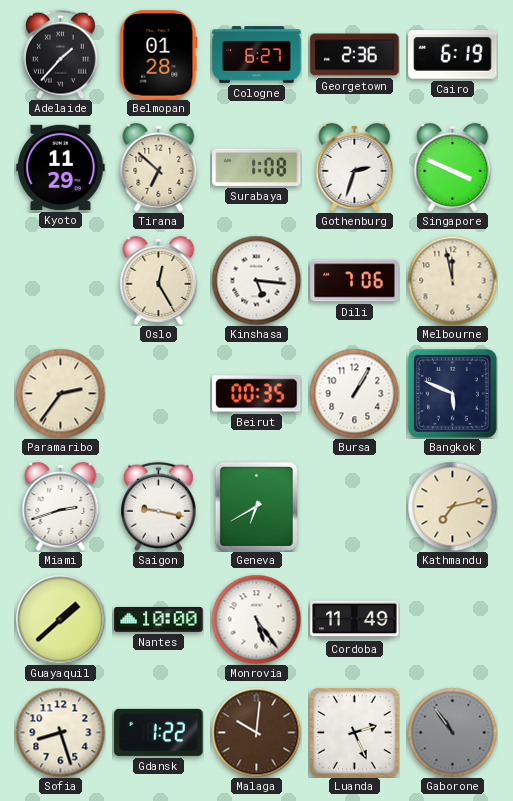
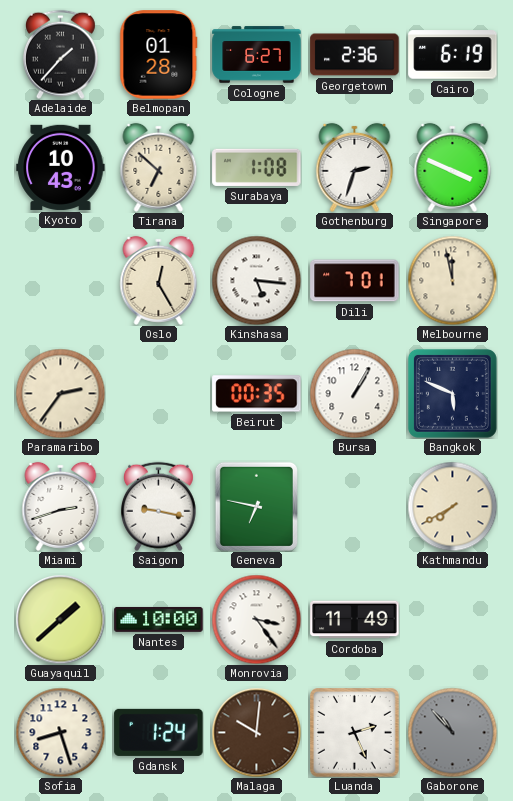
Kyoto: 11:29 -> 10:43
Dili: 7:06 -> 7:01
Geneva: 6:40 -> 6:47
Kathmandu: 7:13 -> 7:40
Monrovia: 5:24 -> 3:24
Gdansk: 1:22 -> 1:24
Gaborone: 10:54 -> 10:53
